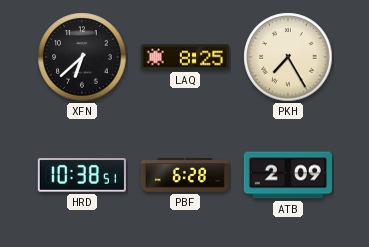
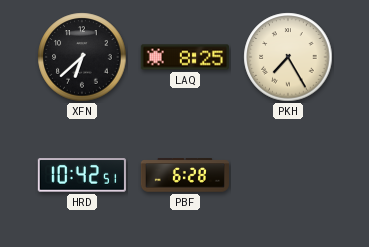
HRD: 10:38 -> 10:42
ATB: 2:09 -> none
